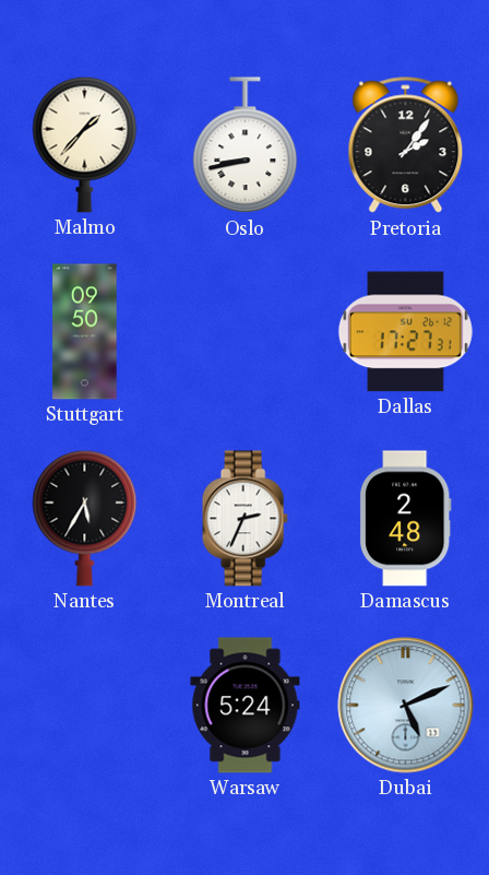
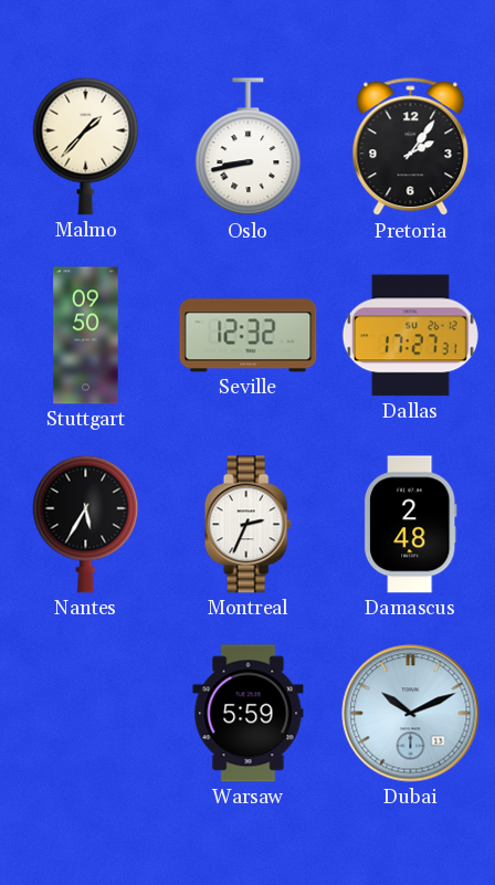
Seville: none -> 12:32
Warsaw: 5:24 -> 5:59
Dubai: 5:11 -> 10:11
